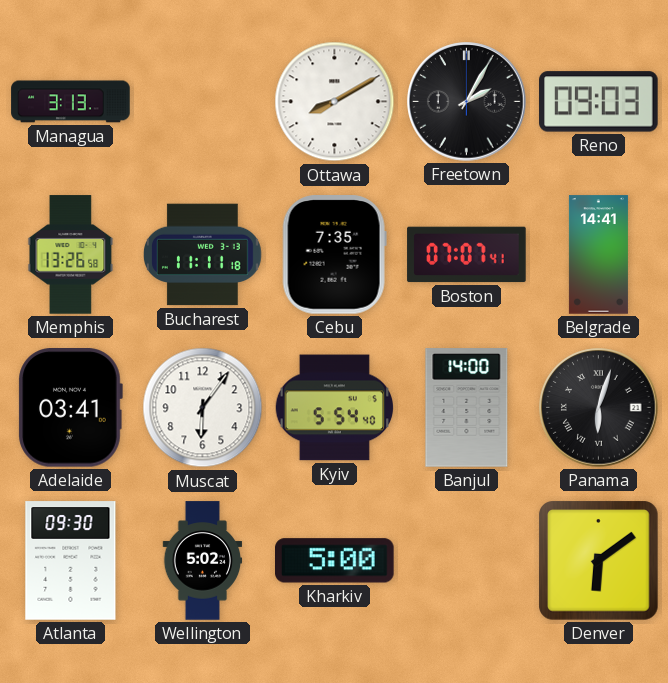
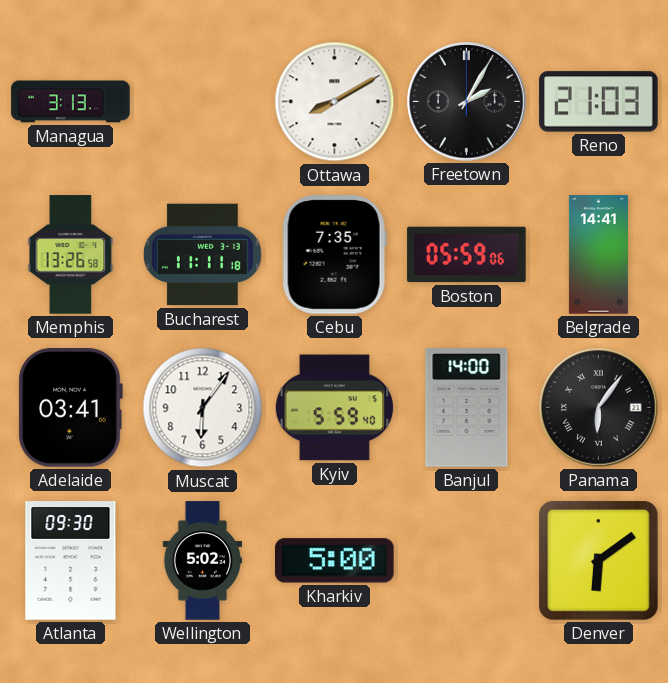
Reno: 09:03 -> 21:03
Boston: 07:07 -> 05:59
Kyiv: 5:54 -> 5:59
Panama: 6:03 -> 6:06
